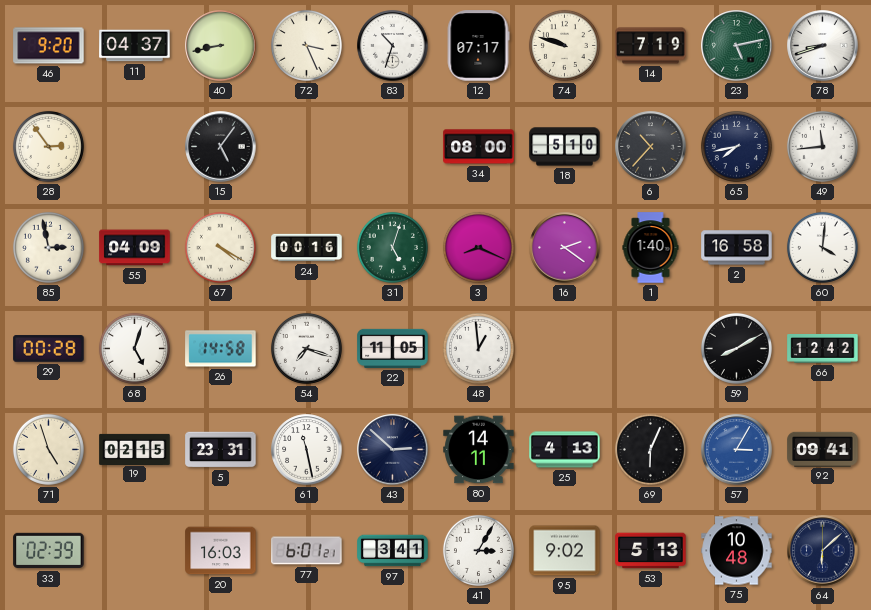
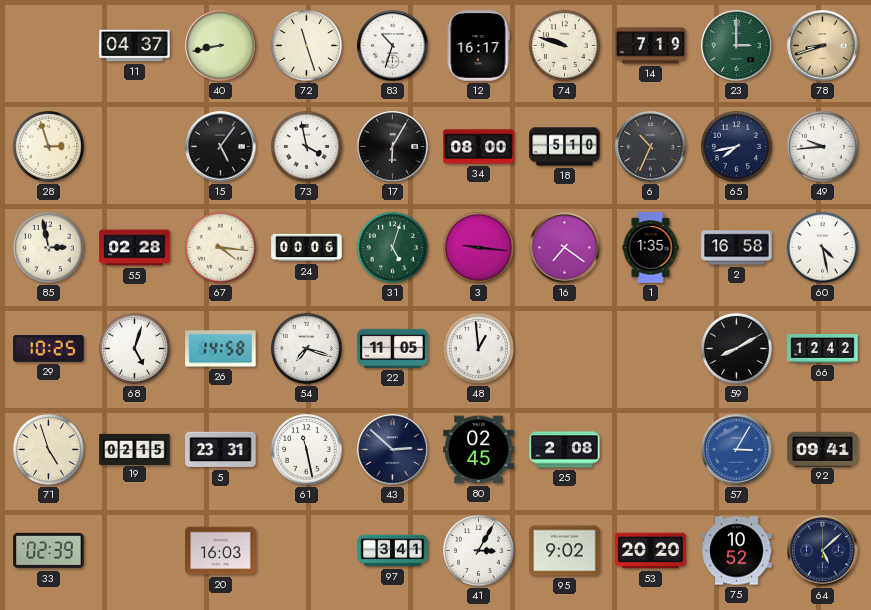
46: 9:20 -> none
72: 3:26 -> 11:27
12: 07:17 -> 16:17
23: 5:13 -> 3:00
78 dial: white -> champagne
28: 2:54 -> 2:57
73: none -> 3:58
17: none -> 6:05
6: 10:37 -> 10:34
49: 11:44 -> 9:44
55: 04:09 -> 02:28
67: 4:20 -> 4:16
24: 00:16 -> 00:06
3: 8:19 -> 9:16
16: 2:21 -> 7:21
1: 1:40 -> 1:35
60: 4:01 -> 4:28
29: 00:28 -> 10:25
80: 14:11 -> 02:45
25: 4:13 -> 2:08
69: 6:04 -> none
77: 6:01 -> none
53: 5:13 -> 20:20
75: 10:48 -> 10:52
64: 6:08 -> 5:08
